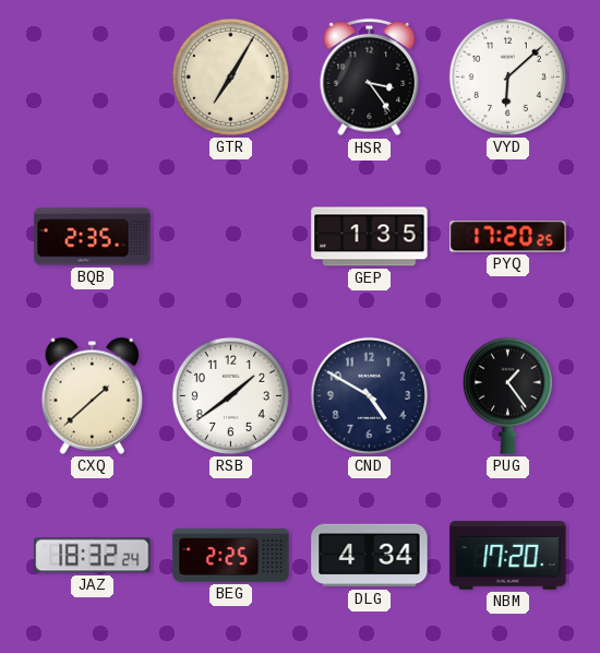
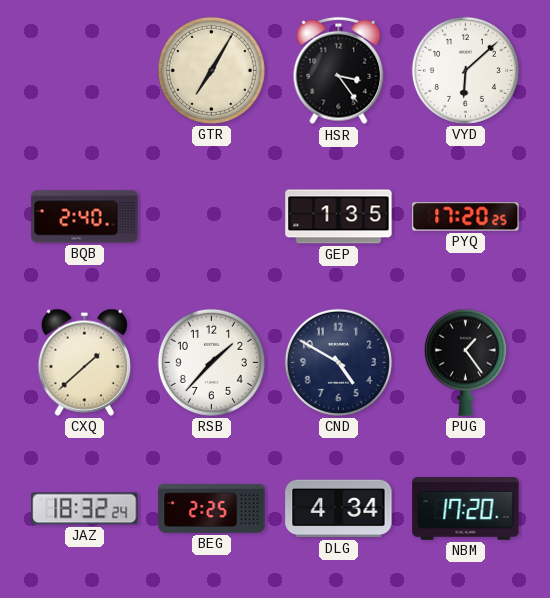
BQB: 2:35 -> 2:40
RSB: 1:39 -> 1:37
